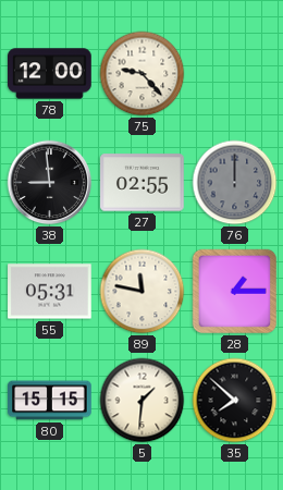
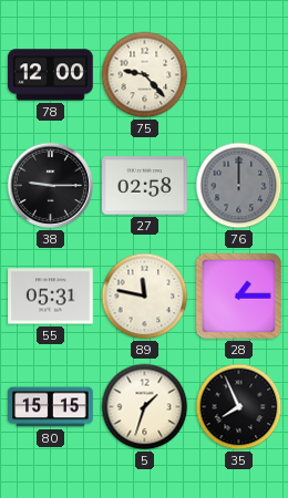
38: 8:59 -> 9:15
27: 02:55 -> 02:58
5: 1:31 -> 1:33
35: 7:52 -> 7:56
